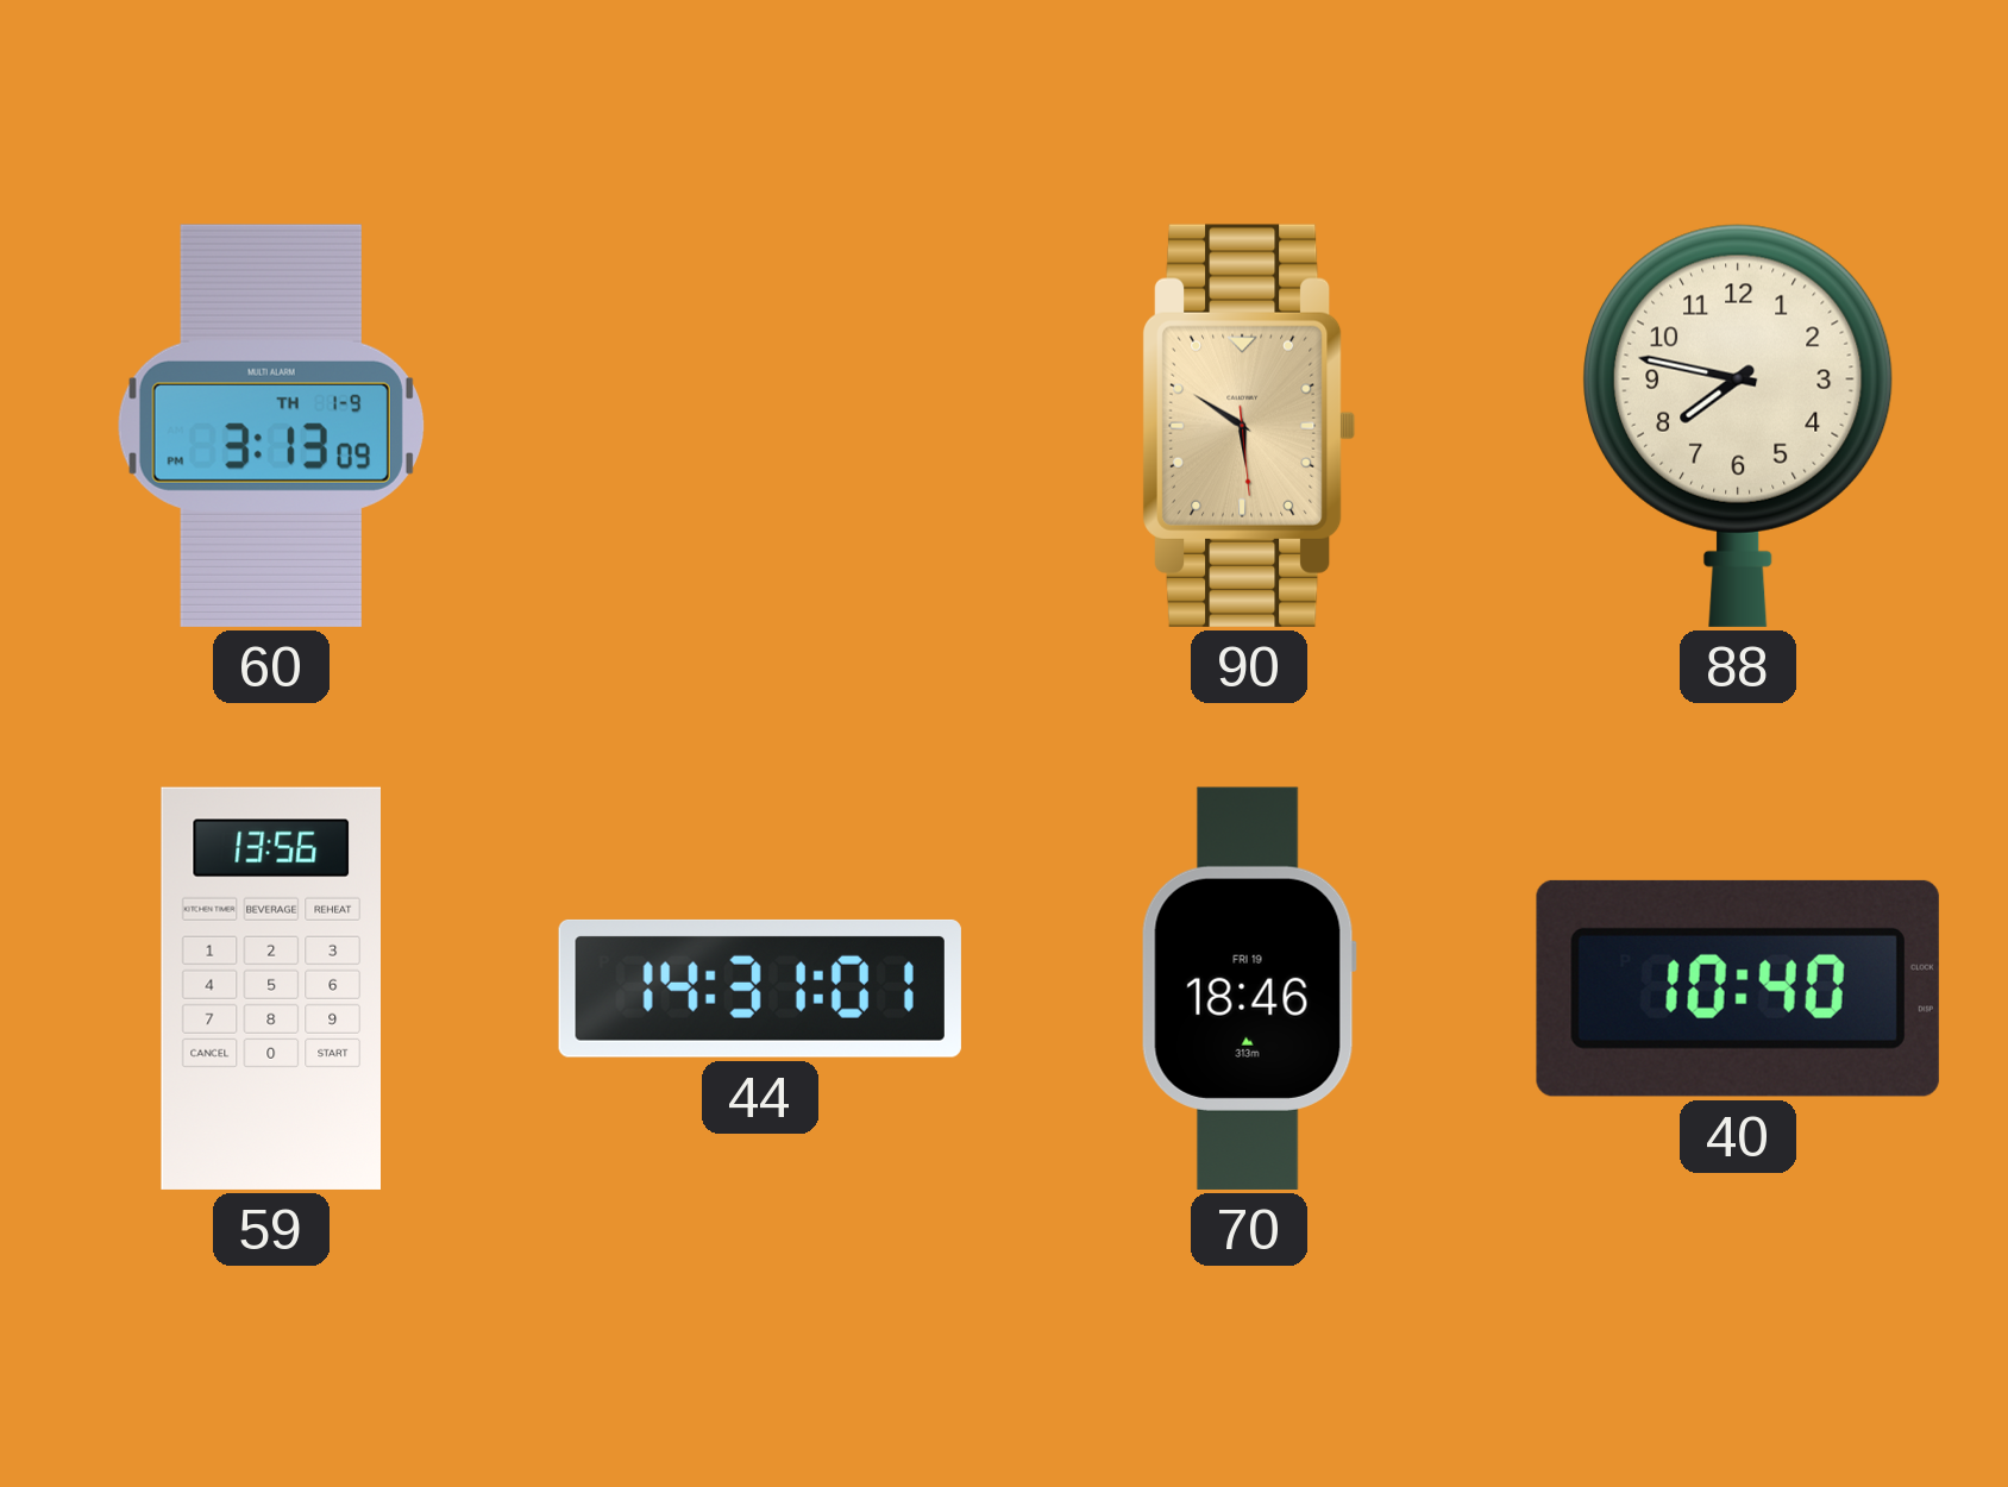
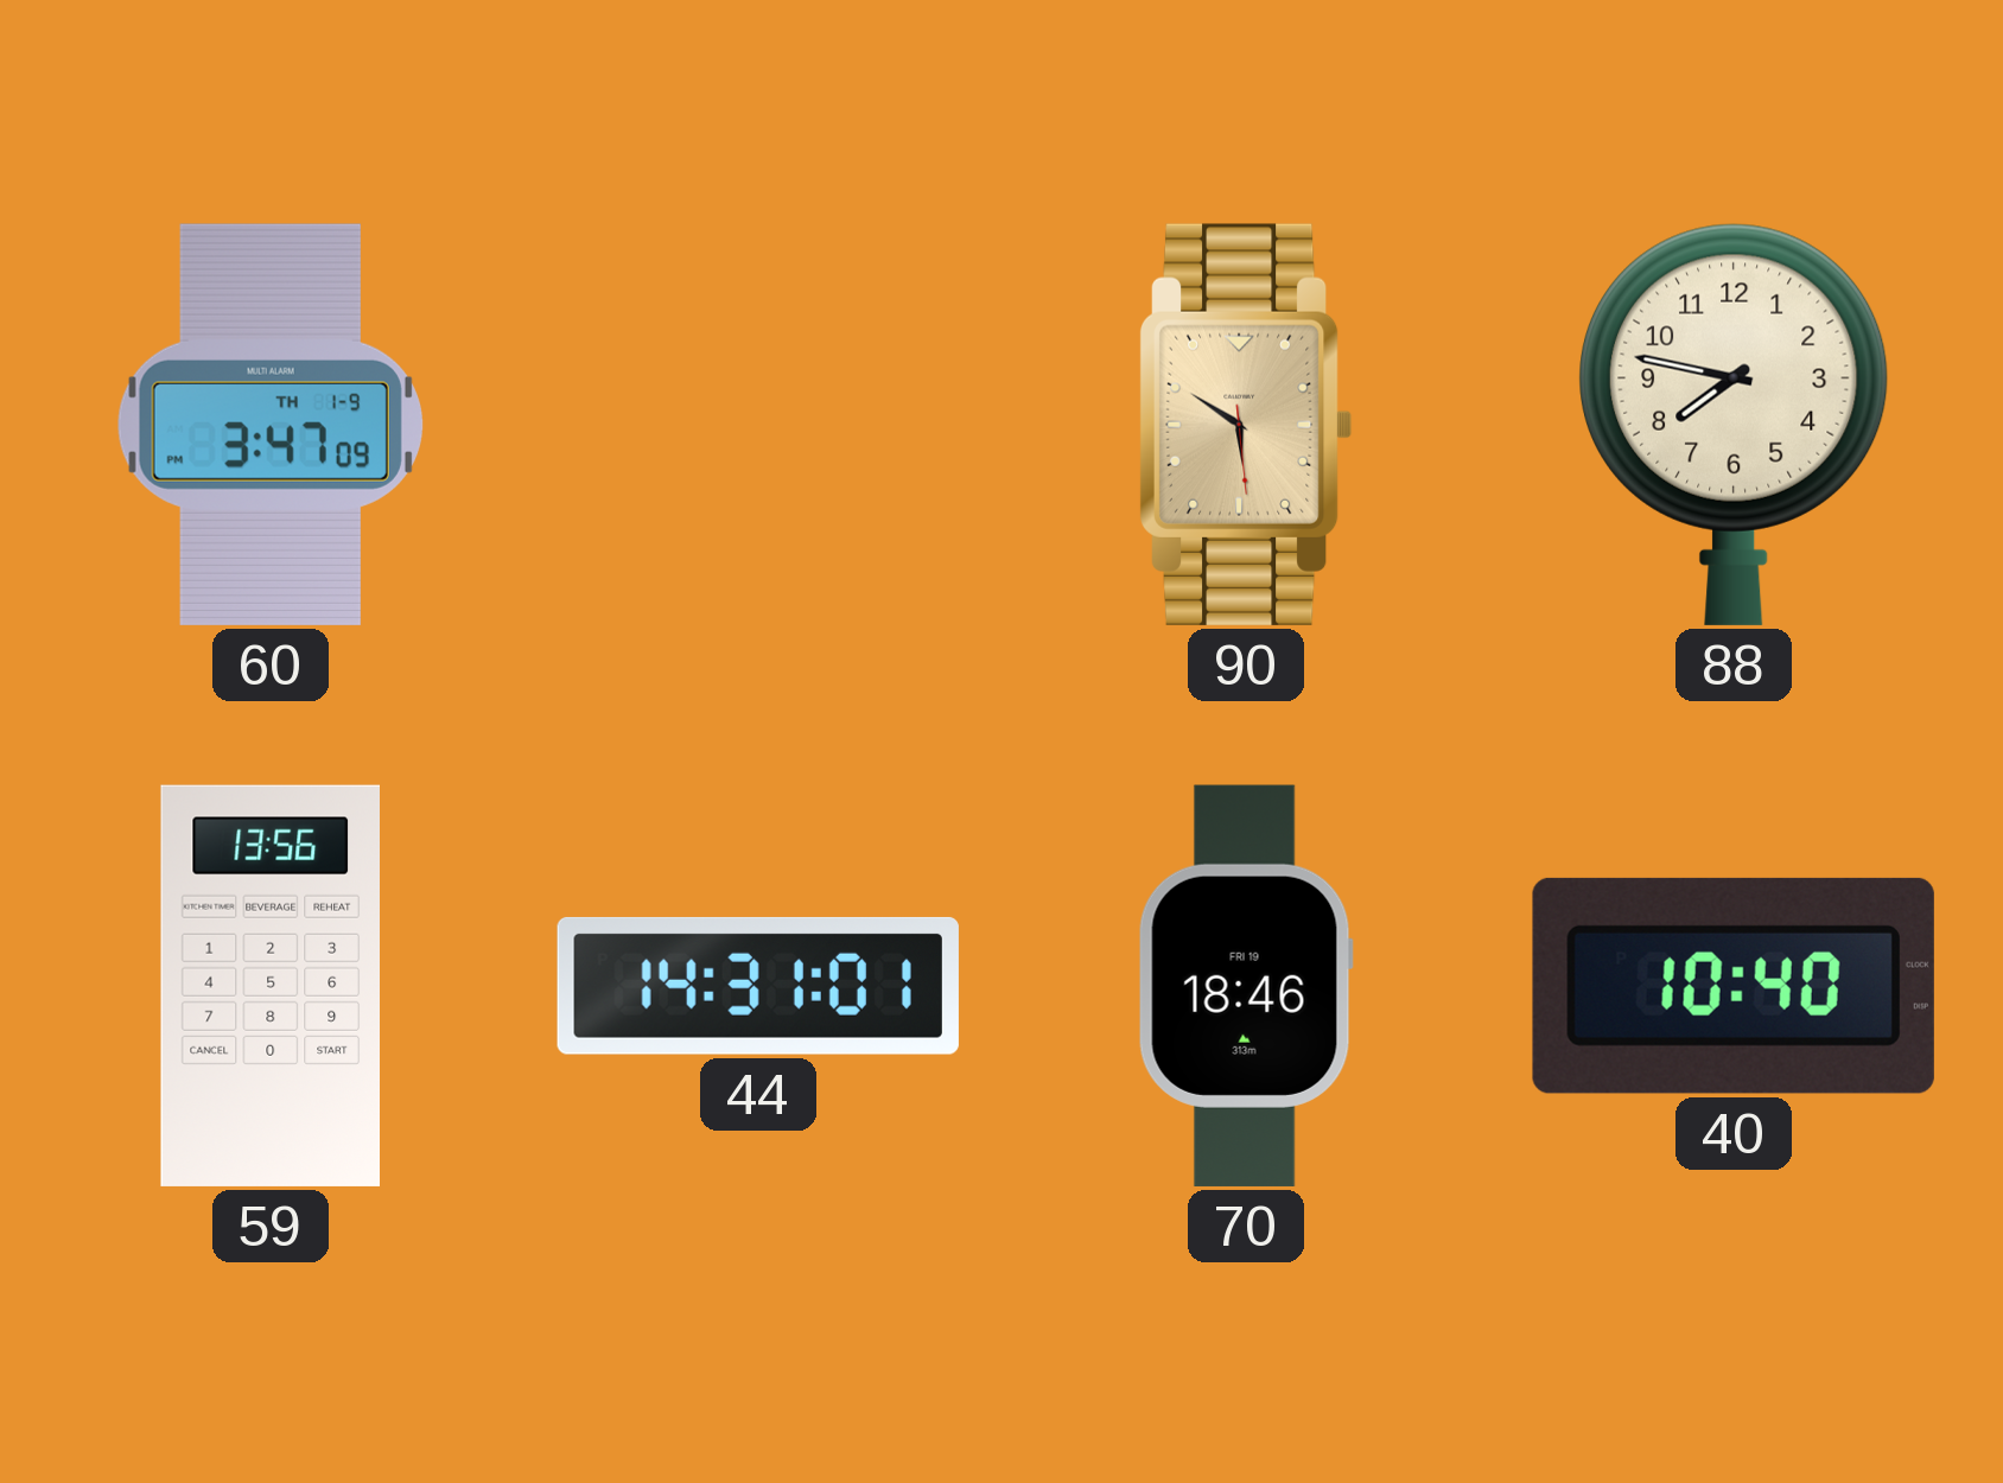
60: 3:13 -> 3:47
